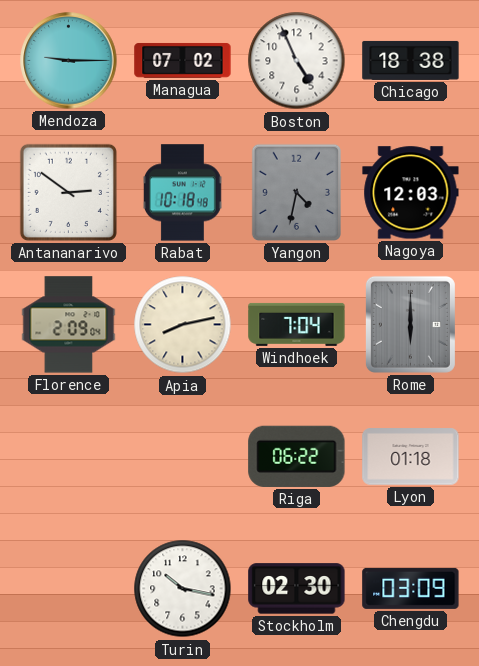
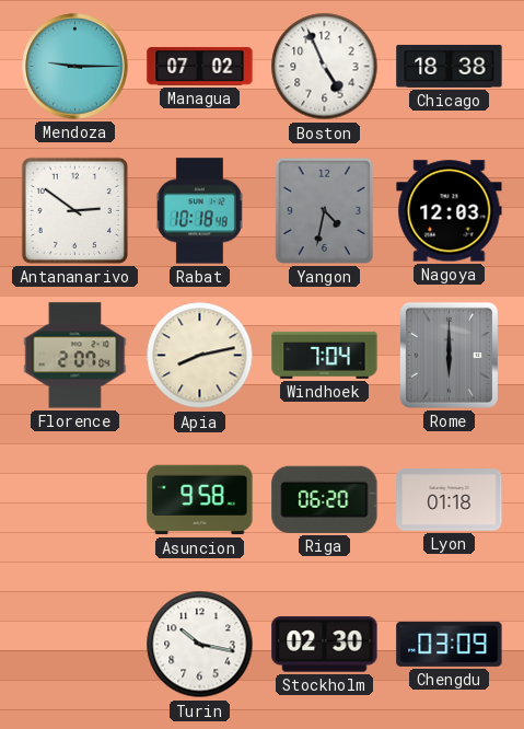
Florence: 2:09 -> 2:07
Asuncion: none -> 9:58
Riga: 06:22 -> 06:20
